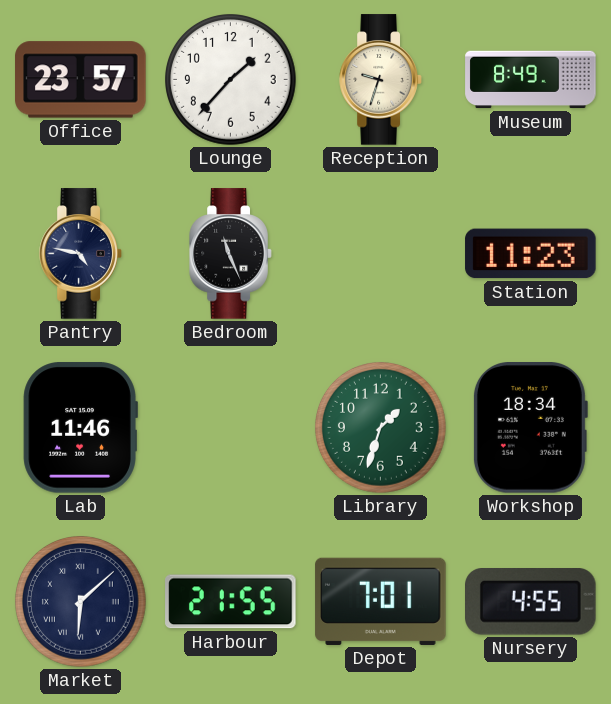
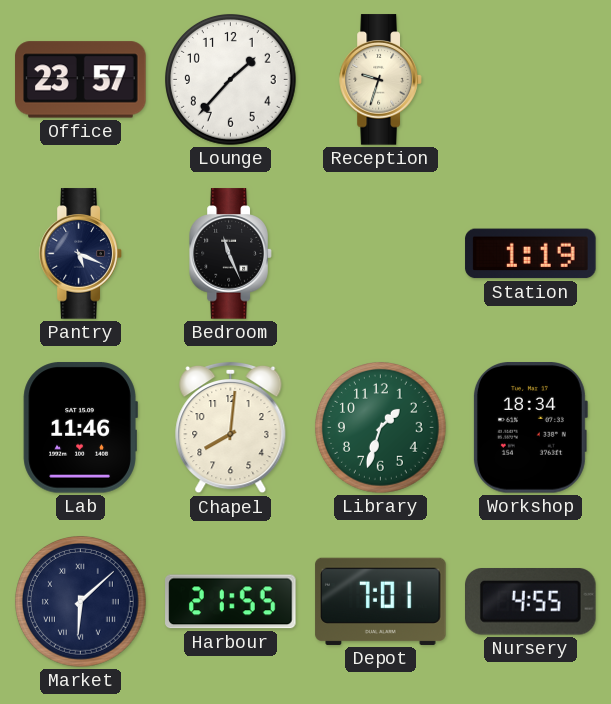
Museum: 8:49 -> none
Pantry: 4:47 -> 5:19
Station: 11:23 -> 1:19
Chapel: none -> 8:01
